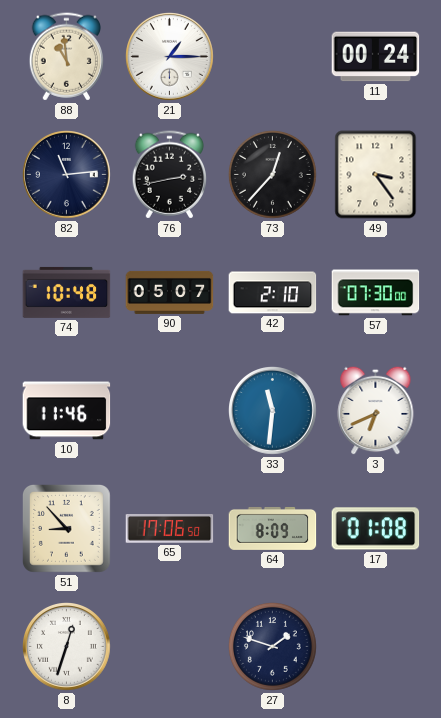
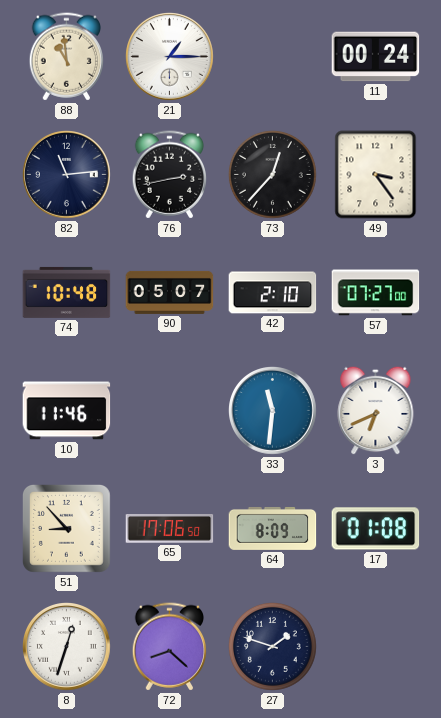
57: 07:30 -> 07:27
72: none -> 8:22
